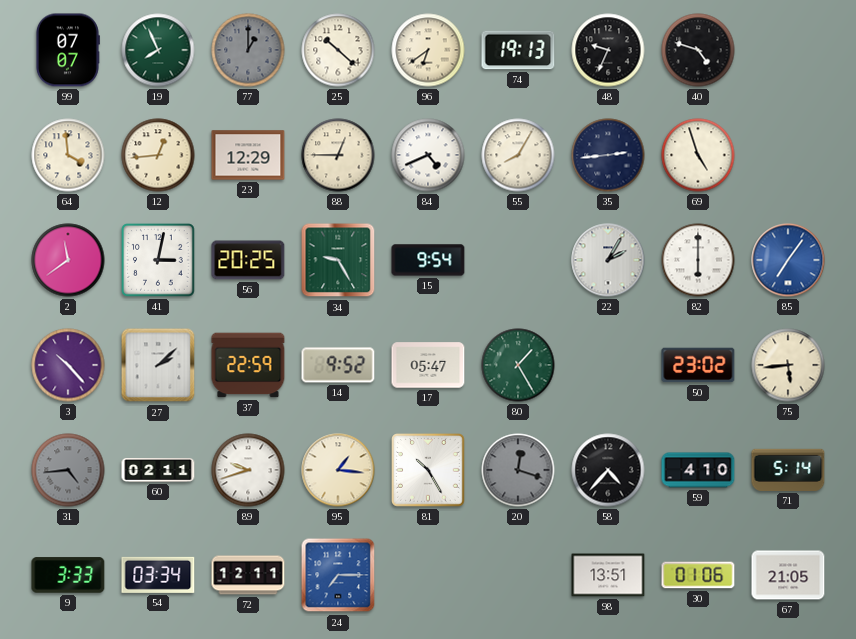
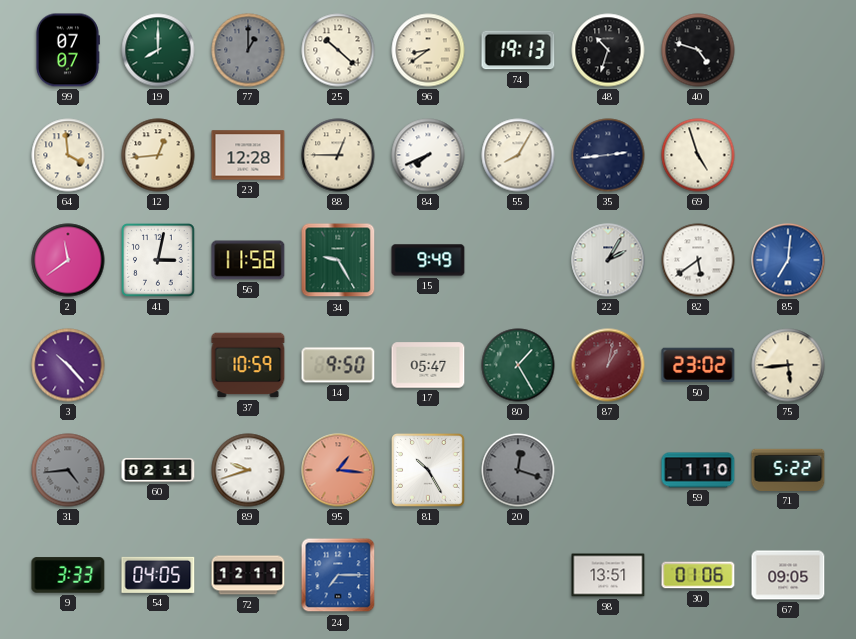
19: 7:56 -> 8:00
96: 6:39 -> 8:39
48: 9:34 -> 10:33
23: 12:29 -> 12:28
84: 4:41 -> 7:41
56: 20:25 -> 11:58
15: 9:54 -> 9:49
82: 6:00 -> 5:39
85: 7:06 -> 7:01
27: 2:08 -> none
37: 22:59 -> 10:59
14: 9:52 -> 9:50
87: none -> 1:02
95 dial: cream -> salmon
58: 4:37 -> none
59: 4:10 -> 1:10
71: 5:14 -> 5:22
54: 03:34 -> 04:05
67: 21:05 -> 09:05
